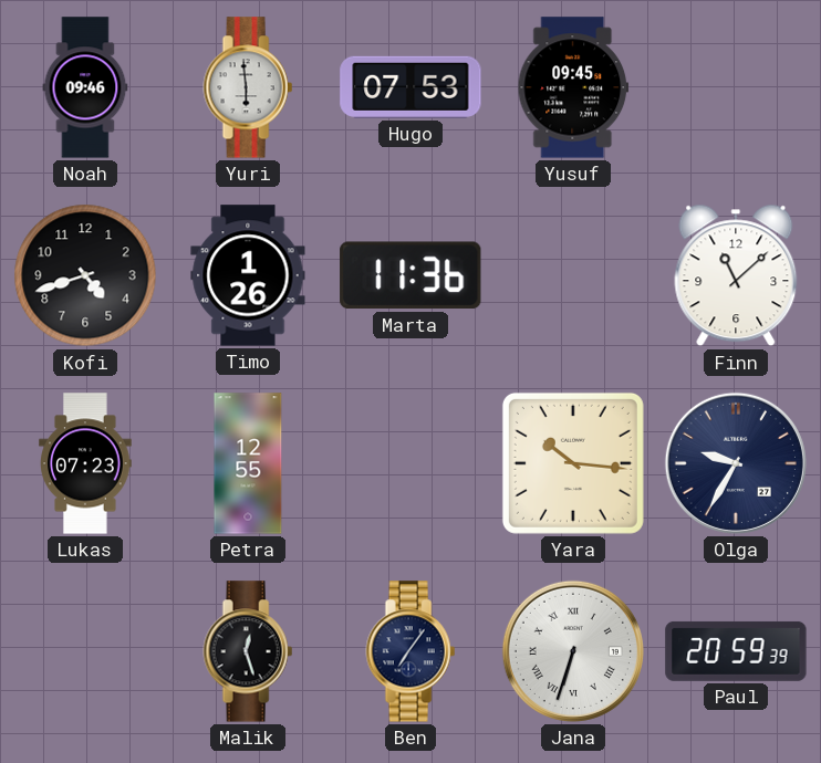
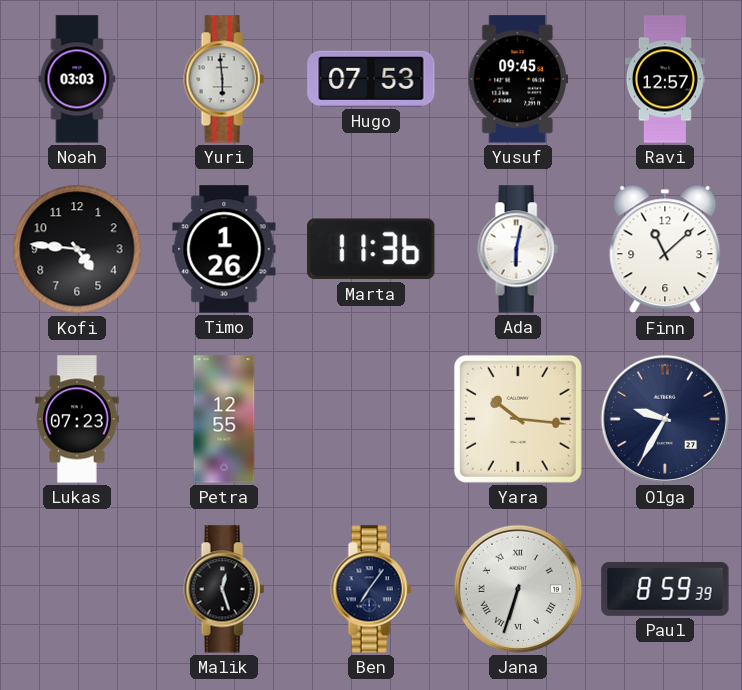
Noah: 09:46 -> 03:03
Ravi: none -> 12:57
Kofi: 4:42 -> 4:46
Ada: none -> 6:02
Paul: 20:59 -> 8:59
